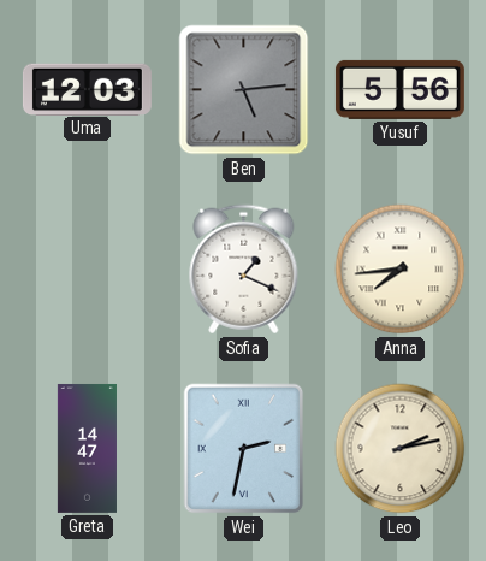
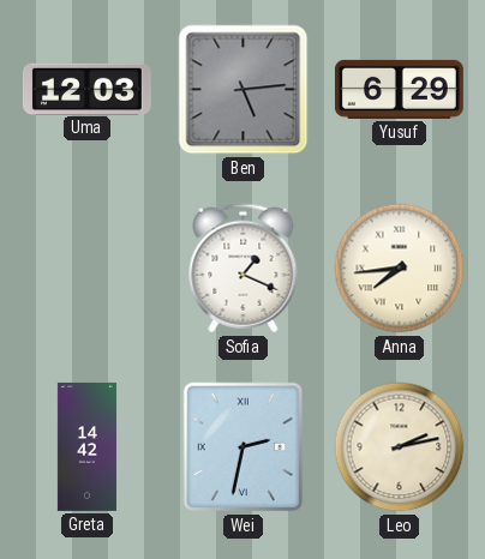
Yusuf: 5:56 -> 6:29
Greta: 14:47 -> 14:42
